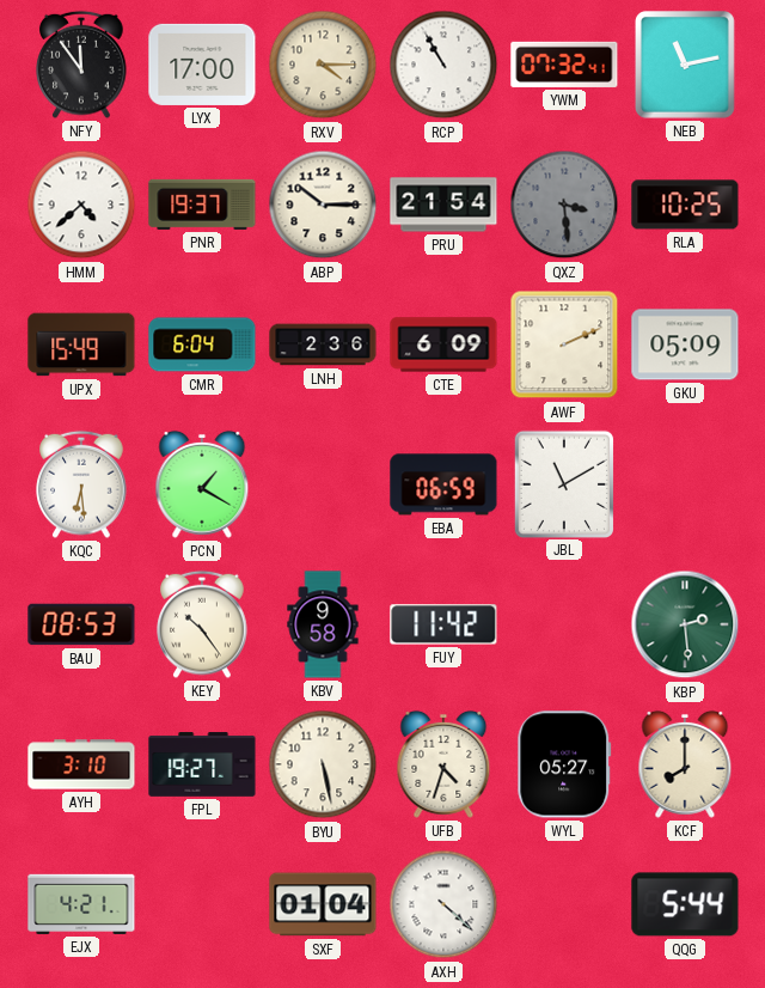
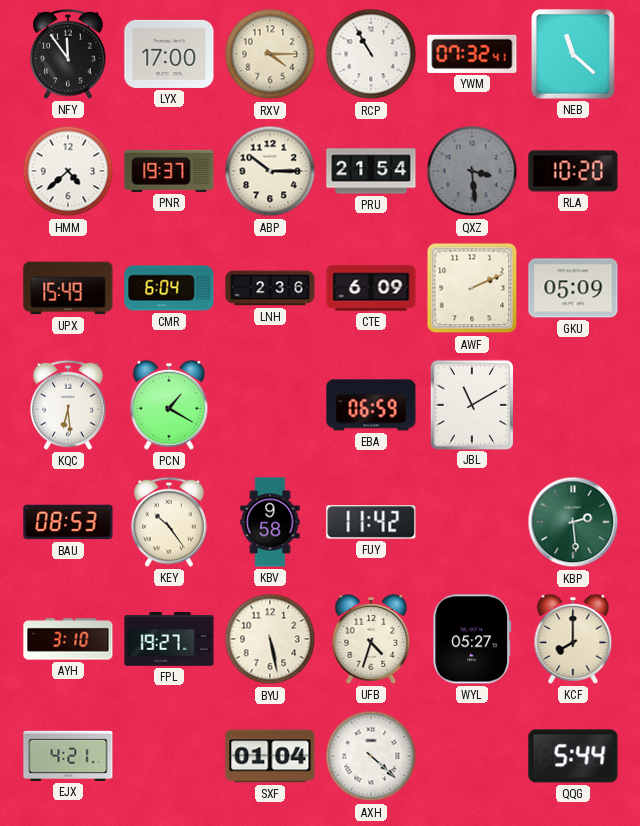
NEB: 11:13 -> 11:22
RLA: 10:25 -> 10:20
